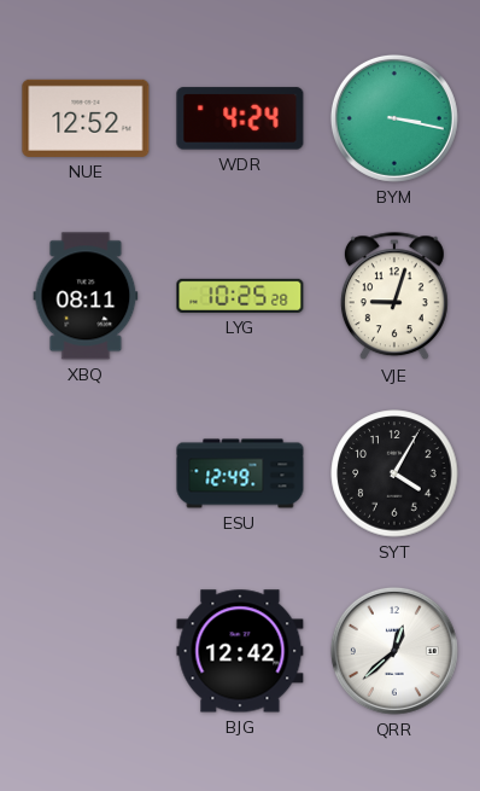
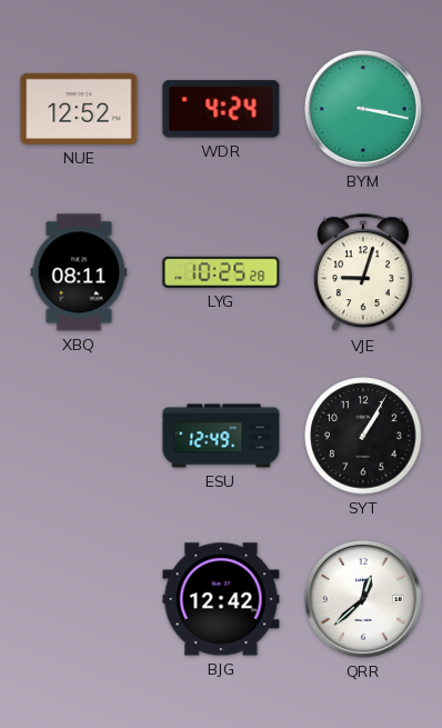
SYT: 4:05 -> 1:05
